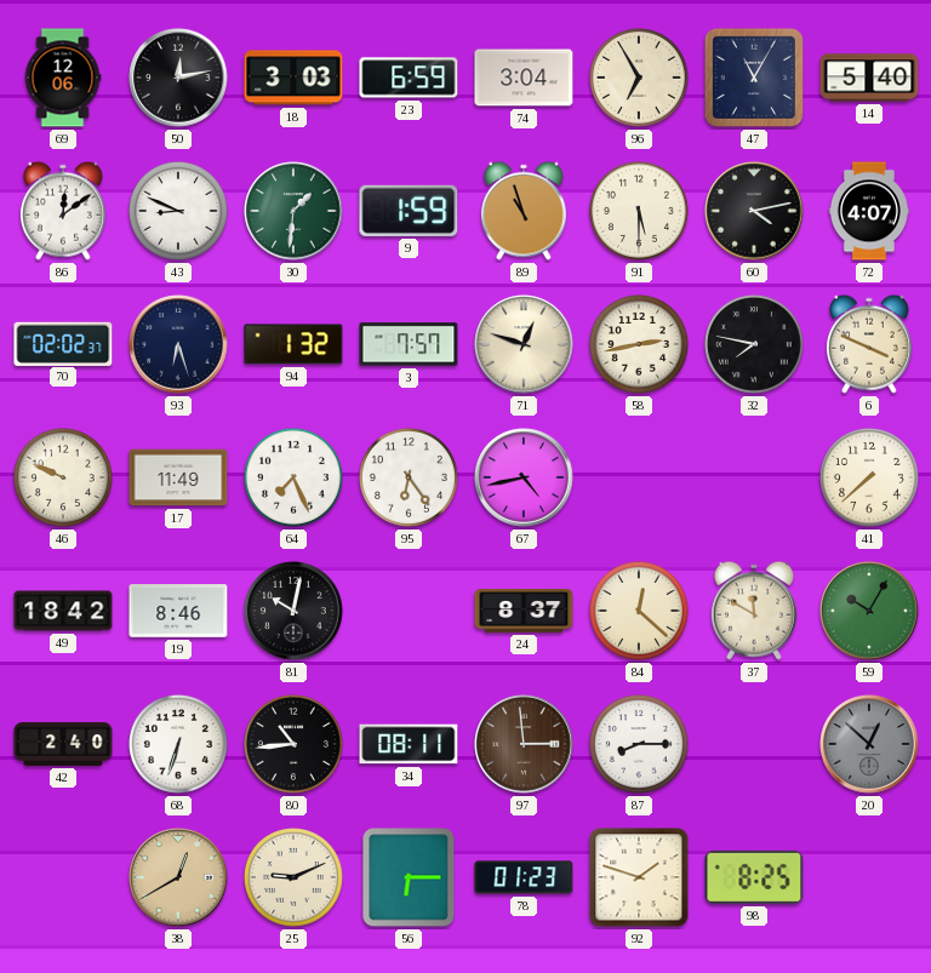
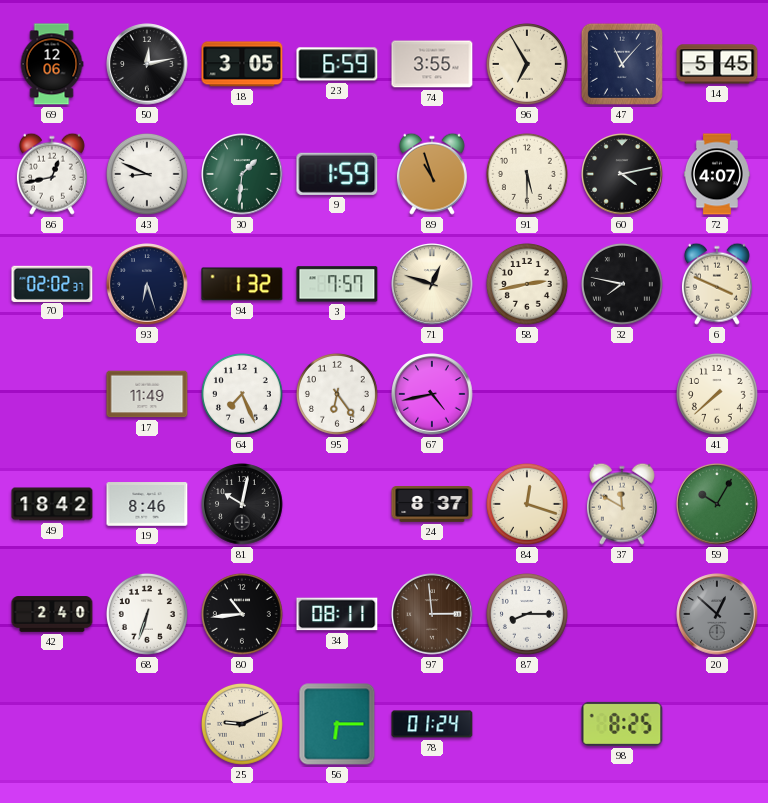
18: 3:03 -> 3:05
74: 3:04 -> 3:55
47: 11:05 -> 11:07
14: 5:40 -> 5:45
86: 12:09 -> 12:43
46: 9:49 -> none
84: 12:22 -> 12:18
38: 12:40 -> none
78: 01:23 -> 01:24
92: 1:48 -> none
